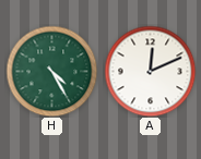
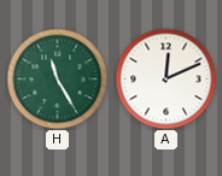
H: 4:25 -> 11:25
